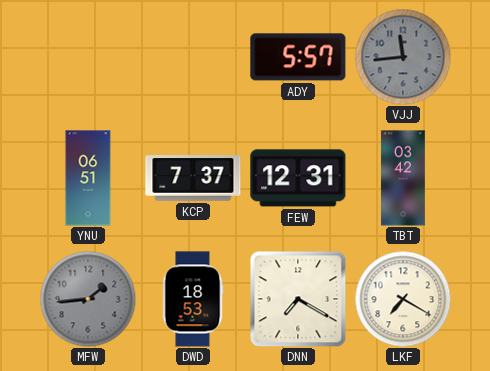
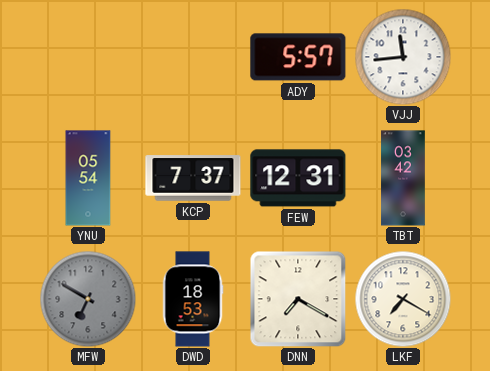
VJJ dial: grey -> white
YNU: 06:51 -> 05:54
MFW: 1:44 -> 6:50
